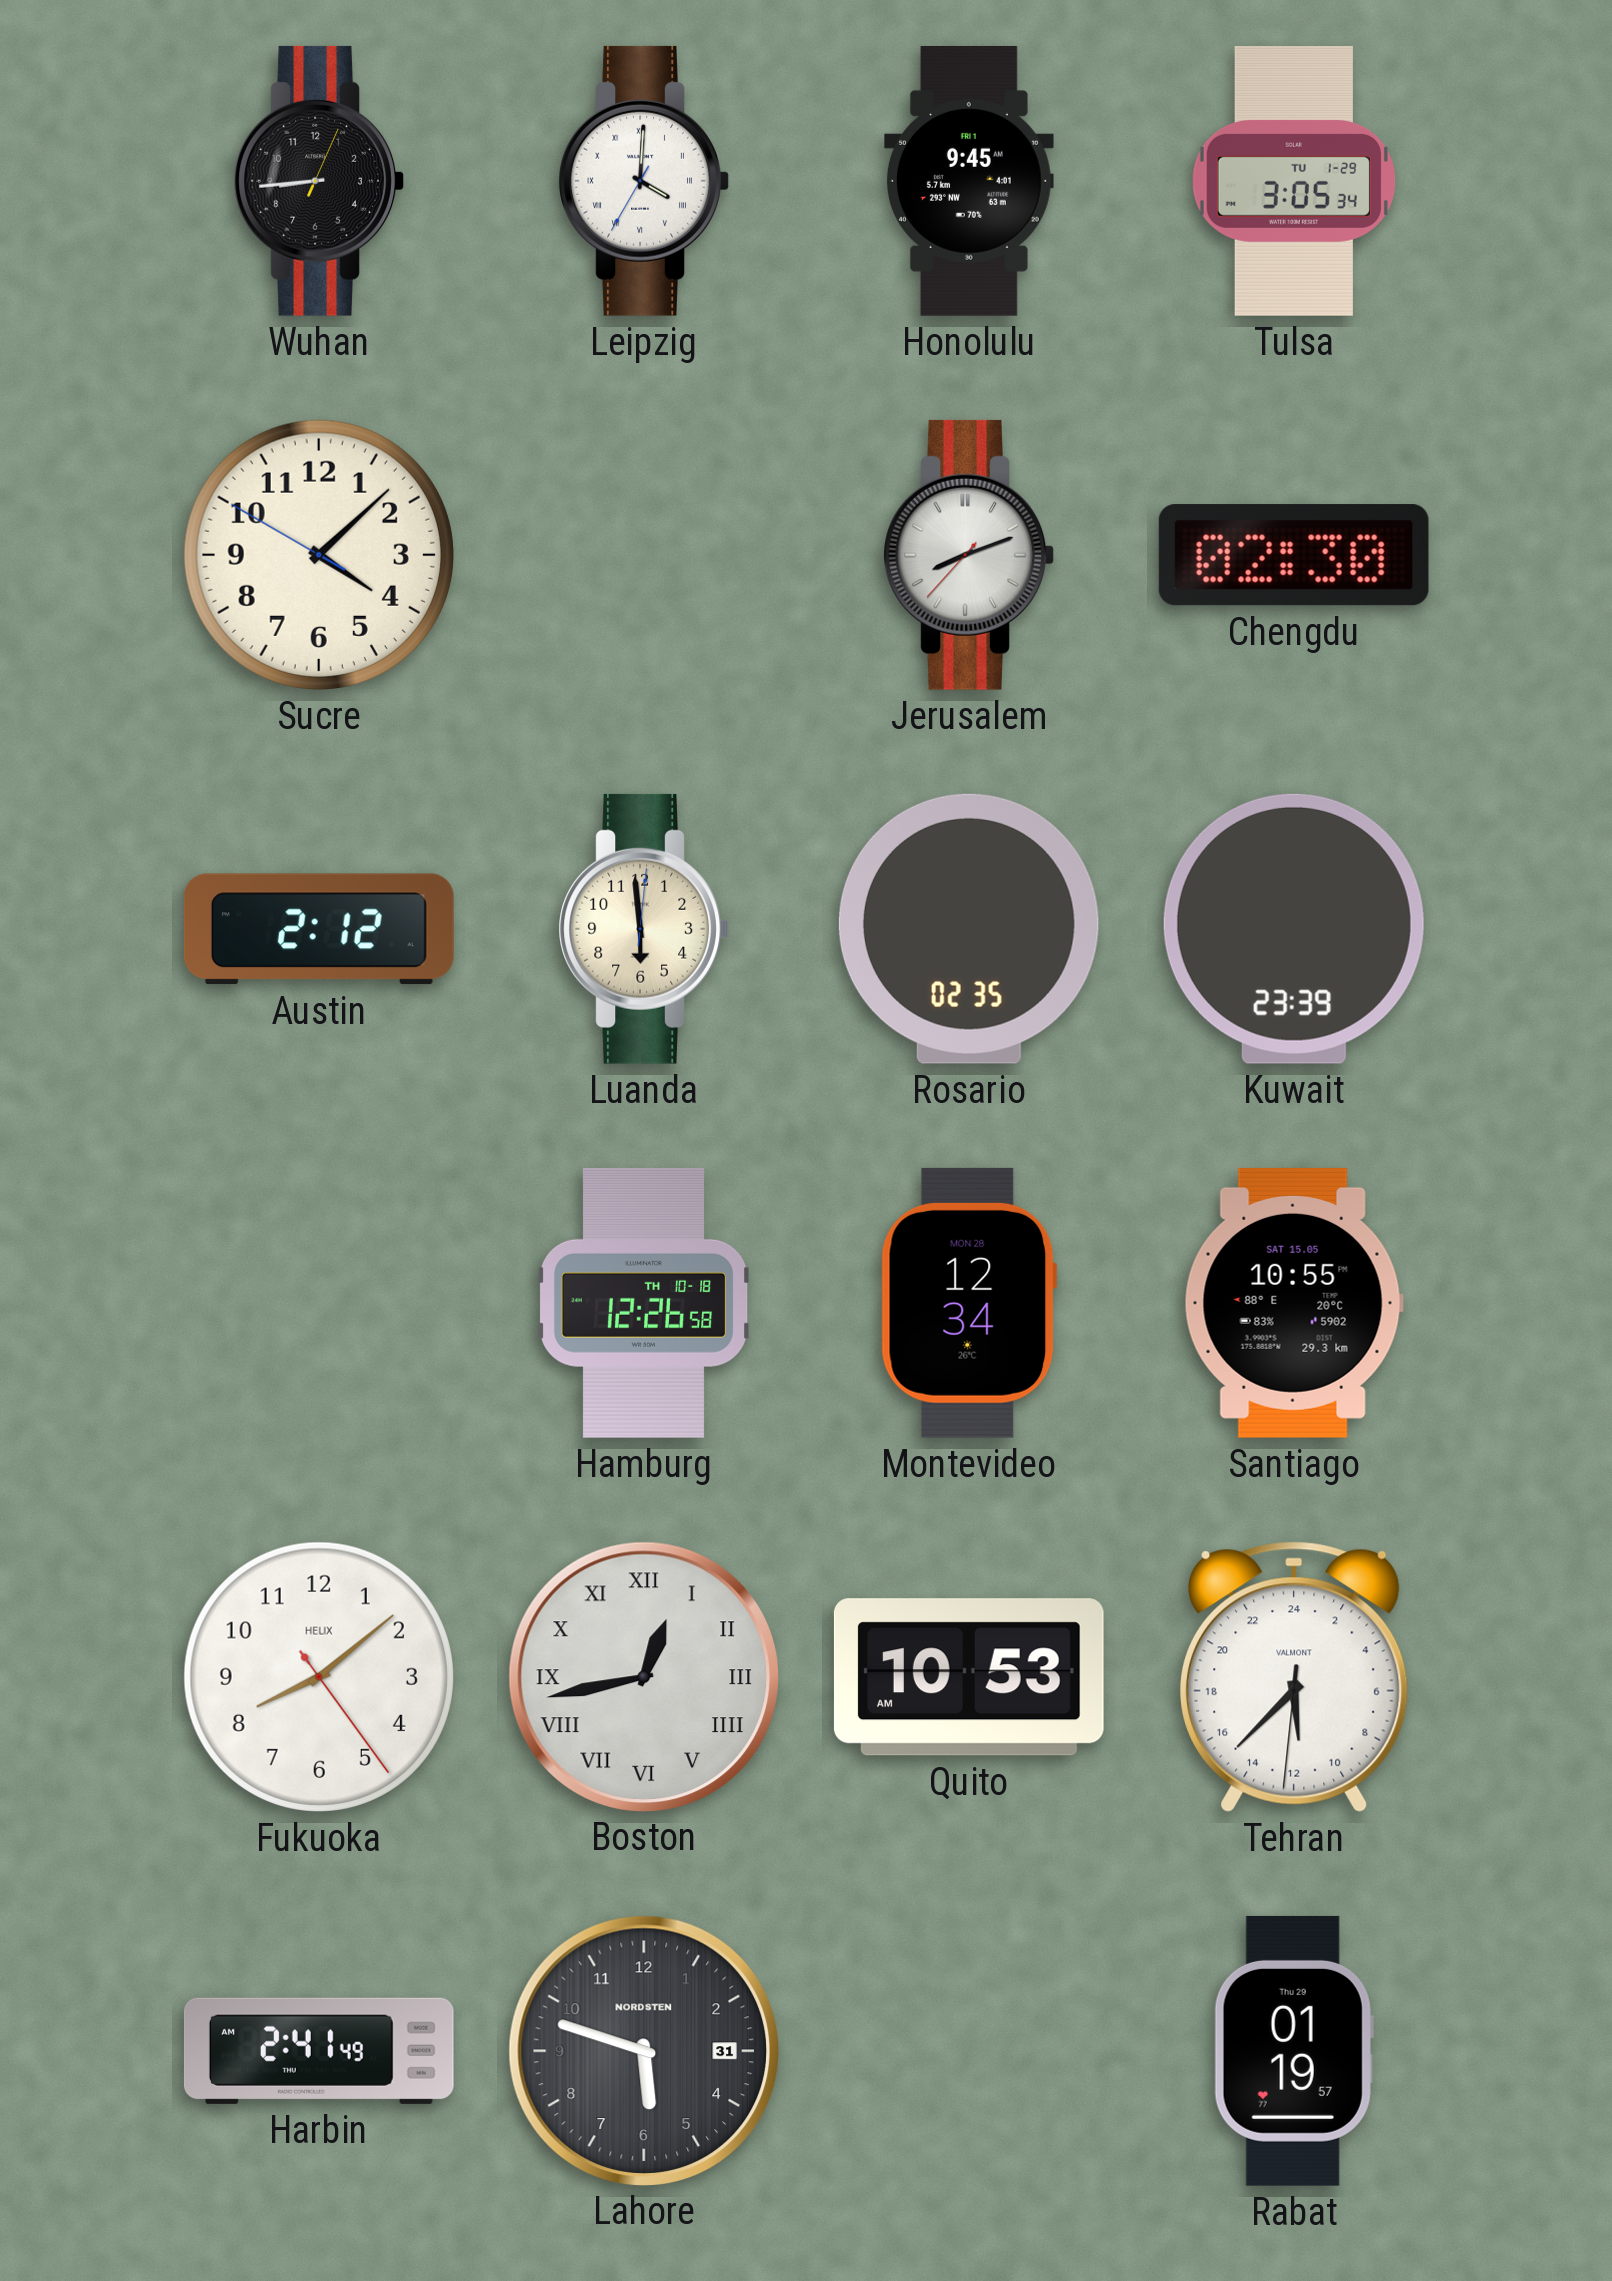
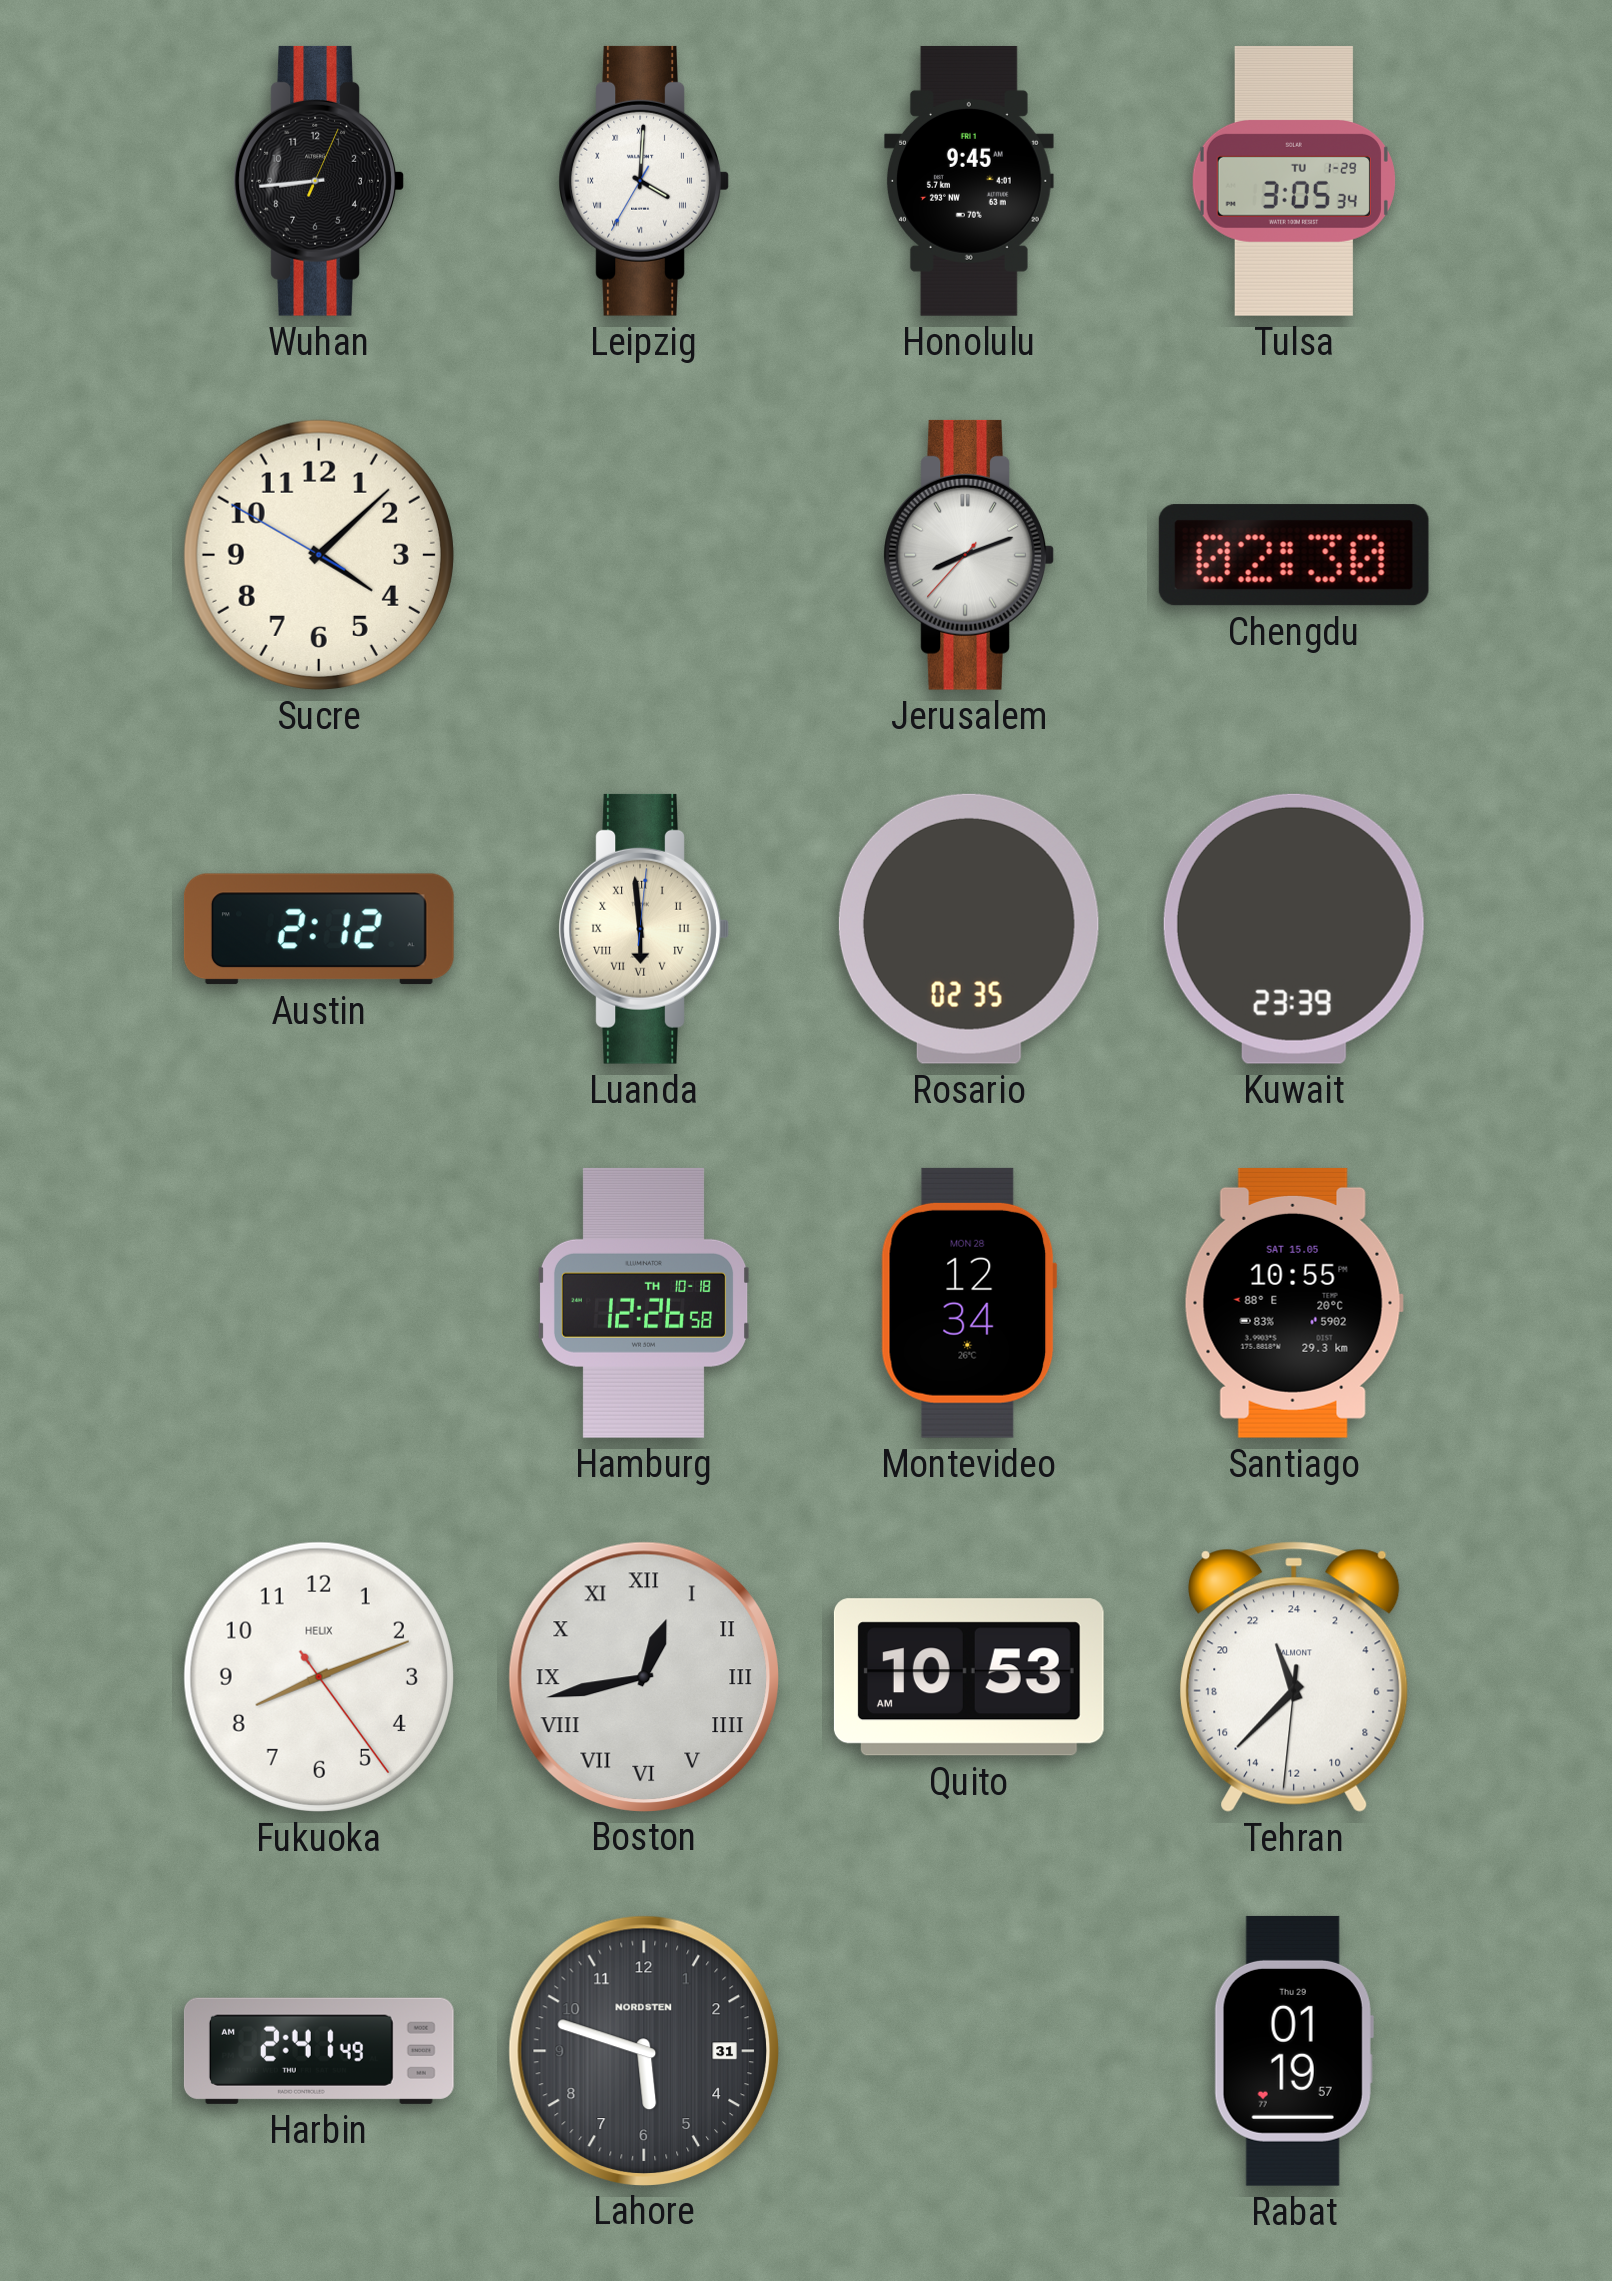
Luanda numerals: Arabic -> Roman
Fukuoka: 8:08 -> 8:11
Tehran: 11:37 -> 22:37
